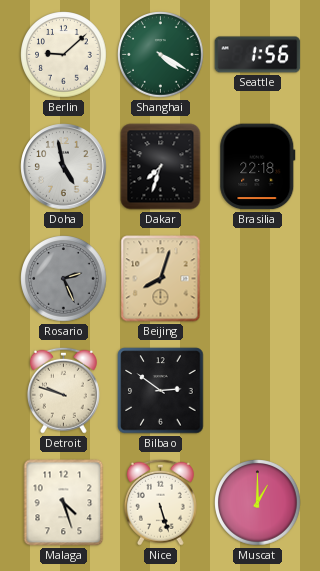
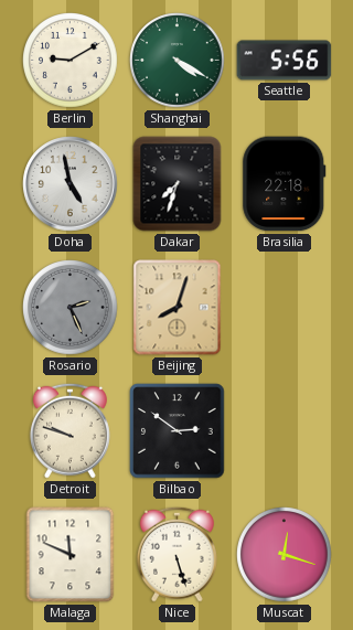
Berlin: 9:08 -> 9:10
Seattle: 1:56 -> 5:56
Malaga: 4:27 -> 11:49
Muscat: 1:00 -> 12:18
